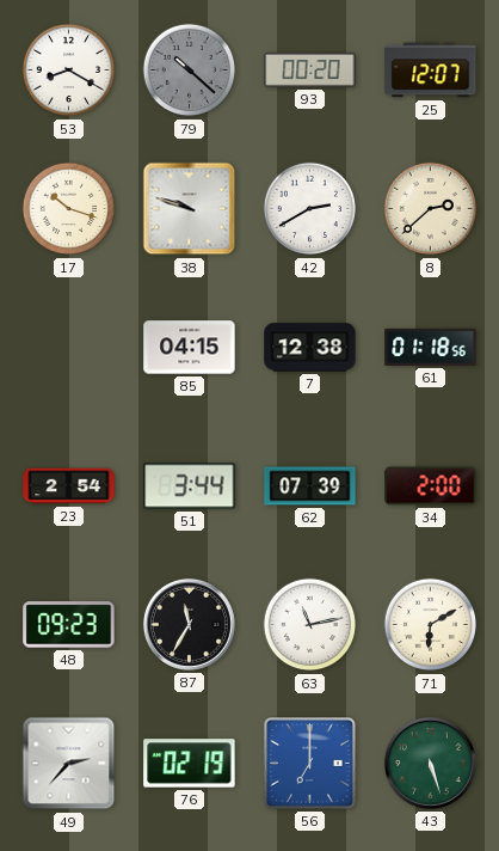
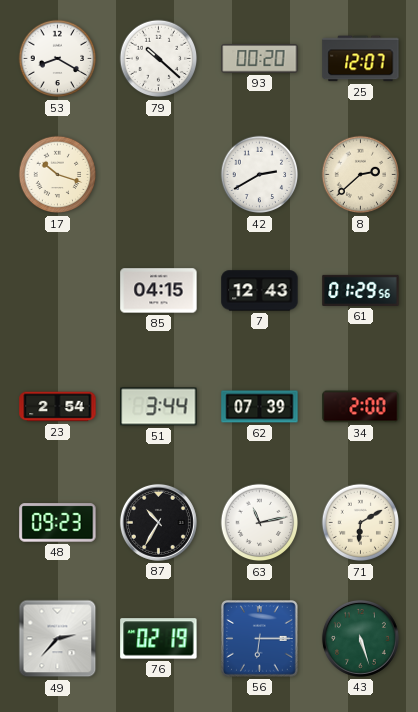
79 dial: grey -> white
38: 9:48 -> none
7: 12:38 -> 12:43
61: 01:18 -> 01:29
87: 11:35 -> 10:35
56: 7:00 -> 6:15
